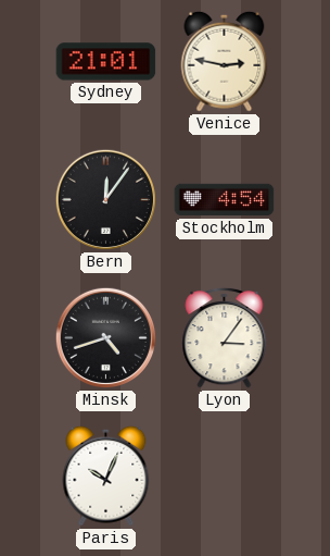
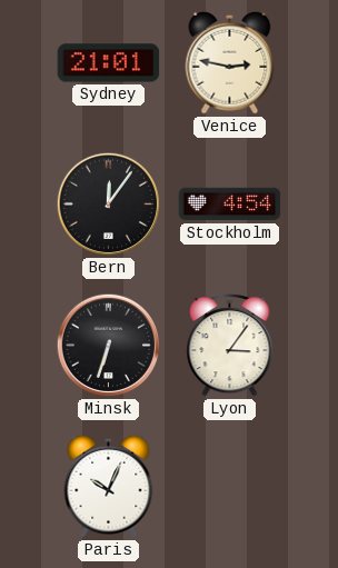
Minsk: 4:42 -> 6:33
